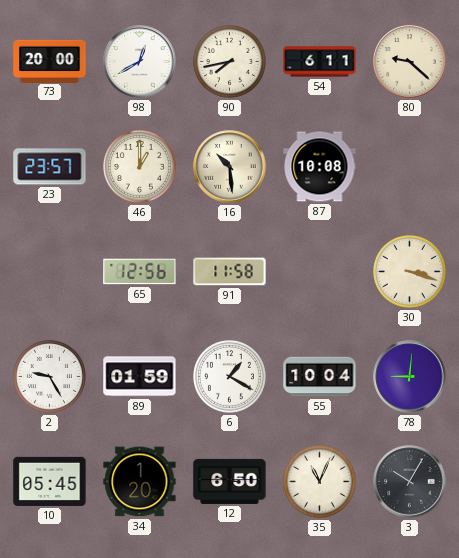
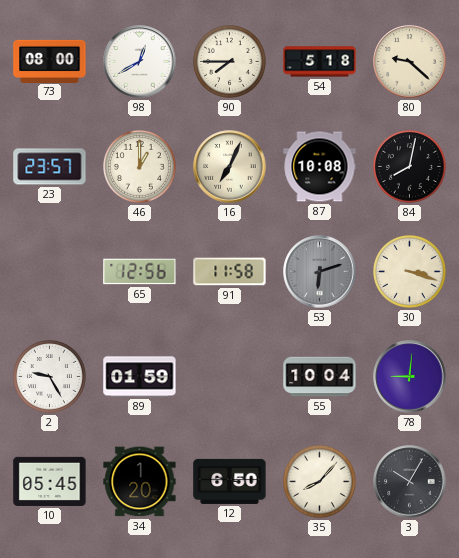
73: 20:00 -> 08:00
90: 7:43 -> 7:45
54: 6:11 -> 5:18
16: 10:29 -> 7:04
84: none -> 8:02
53: none -> 6:12
6: 1:20 -> none
35: 11:04 -> 8:07
